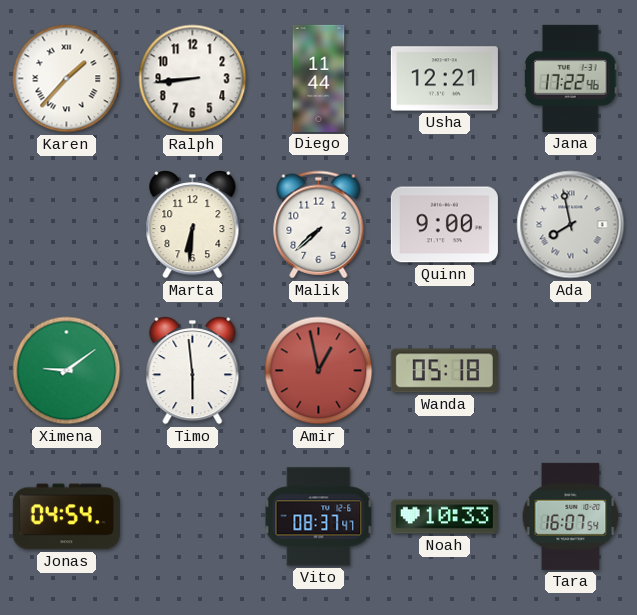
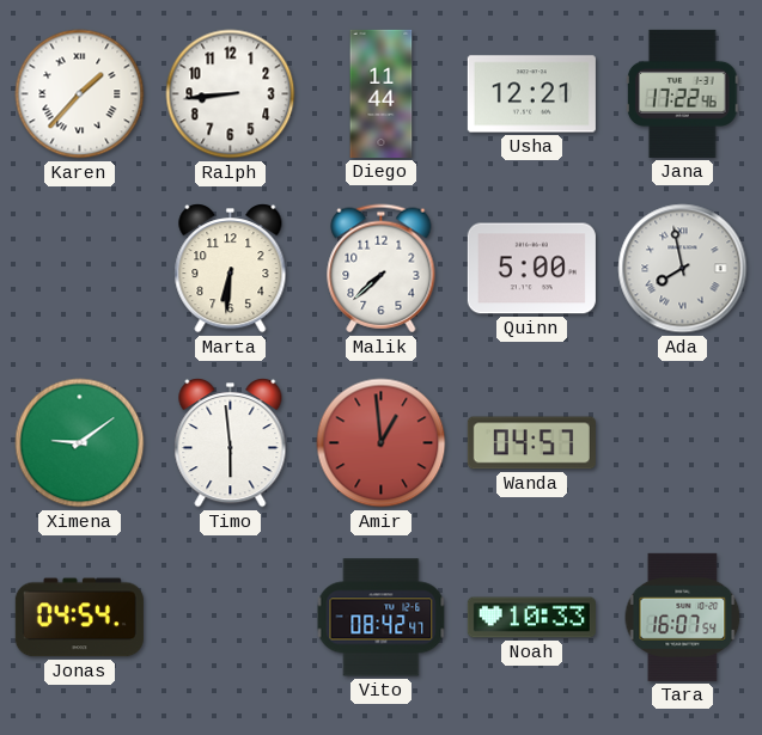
Quinn: 9:00 -> 5:00
Amir: 12:58 -> 12:59
Wanda: 05:18 -> 04:57
Vito: 08:37 -> 08:42
